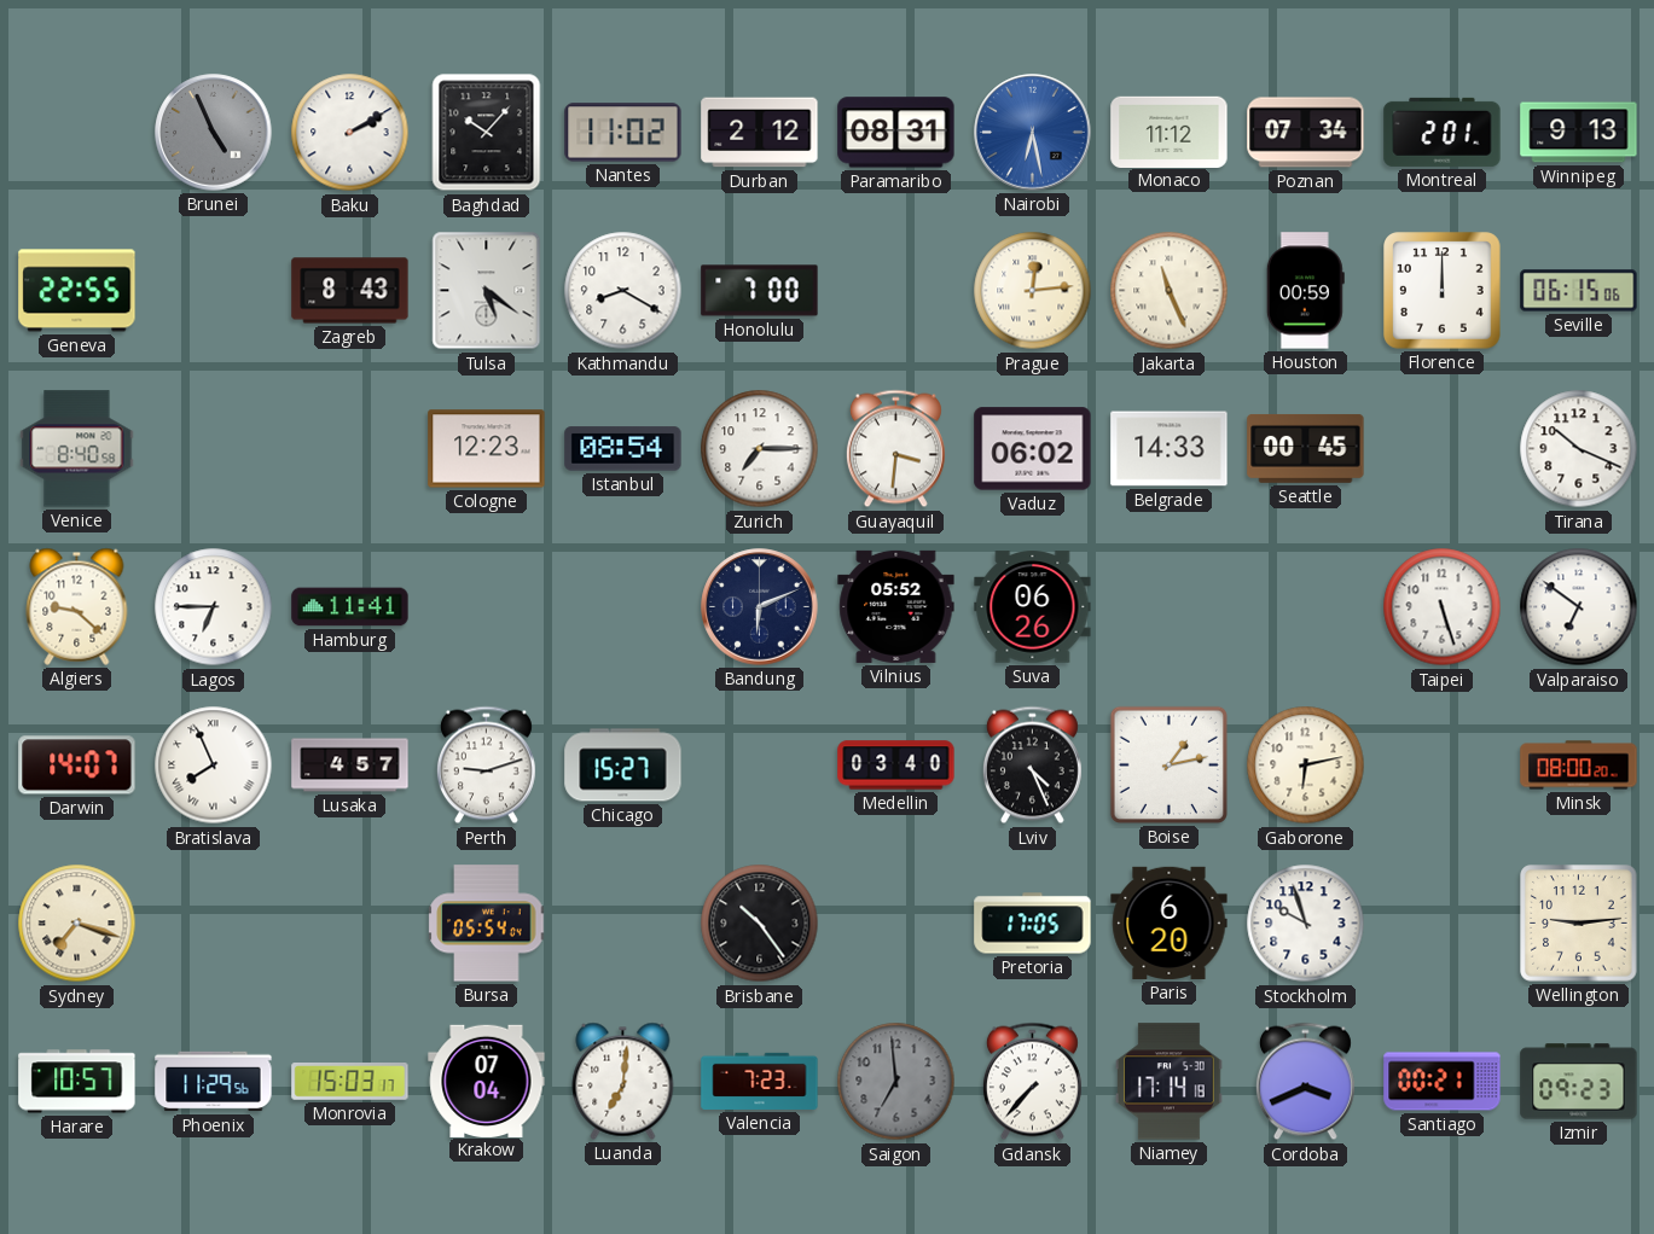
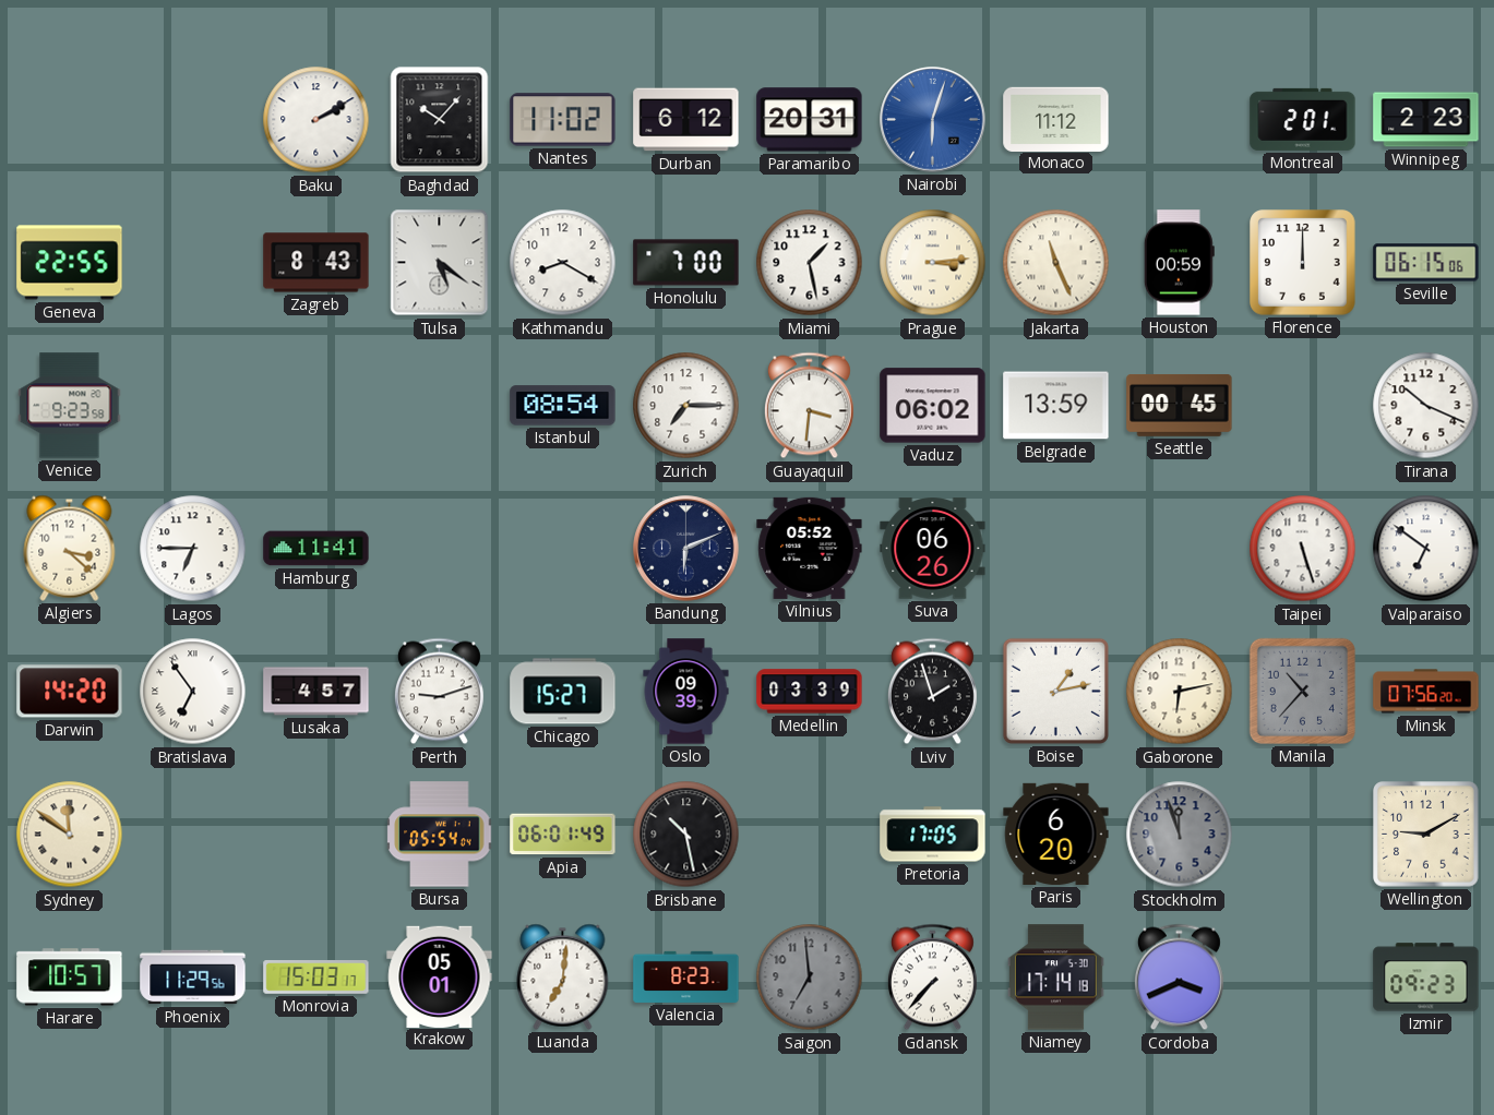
Brunei: 4:56 -> none
Durban: 2:12 -> 6:12
Paramaribo: 08:31 -> 20:31
Nairobi: 6:28 -> 6:03
Poznan: 07:34 -> none
Winnipeg: 9:13 -> 2:23
Miami: none -> 1:28
Prague: 12:14 -> 3:14
Venice: 8:40 -> 9:23
Cologne: 12:23 -> none
Belgrade: 14:33 -> 13:59
Algiers: 9:22 -> 3:22
Darwin: 14:07 -> 14:20
Bratislava: 7:56 -> 6:54
Oslo: none -> 09:39
Medellin: 03:40 -> 03:39
Lviv: 4:26 -> 1:57
Manila: none -> 10:37
Minsk: 08:00 -> 07:56
Sydney: 7:18 -> 11:51
Apia: none -> 06:01
Brisbane: 10:24 -> 10:28
Stockholm: 9:57 -> 11:57
Stockholm dial: white -> grey
Wellington: 9:14 -> 9:10
Krakow: 07:04 -> 05:01
Valencia: 7:23 -> 8:23
Santiago: 00:21 -> none
